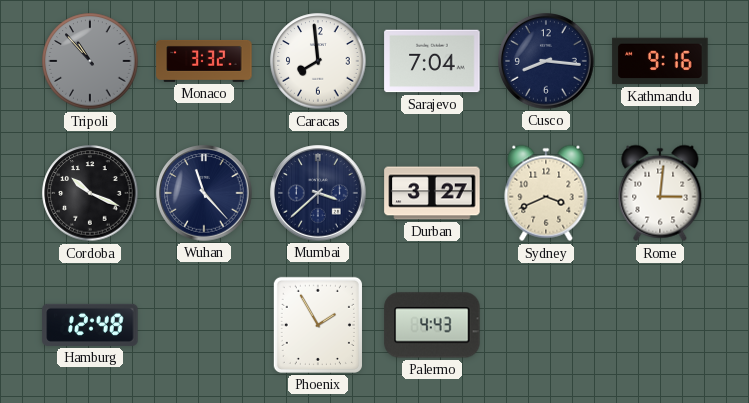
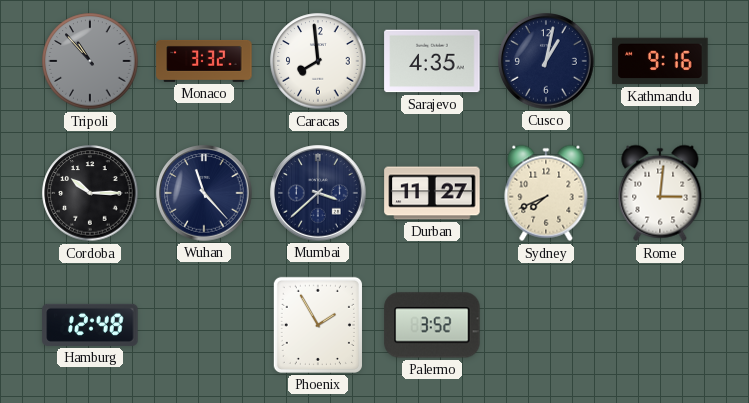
Sarajevo: 7:04 -> 4:35
Cusco: 8:16 -> 1:02
Cordoba: 10:19 -> 10:15
Durban: 3:27 -> 11:27
Sydney: 3:41 -> 7:41
Palermo: 4:43 -> 3:52
